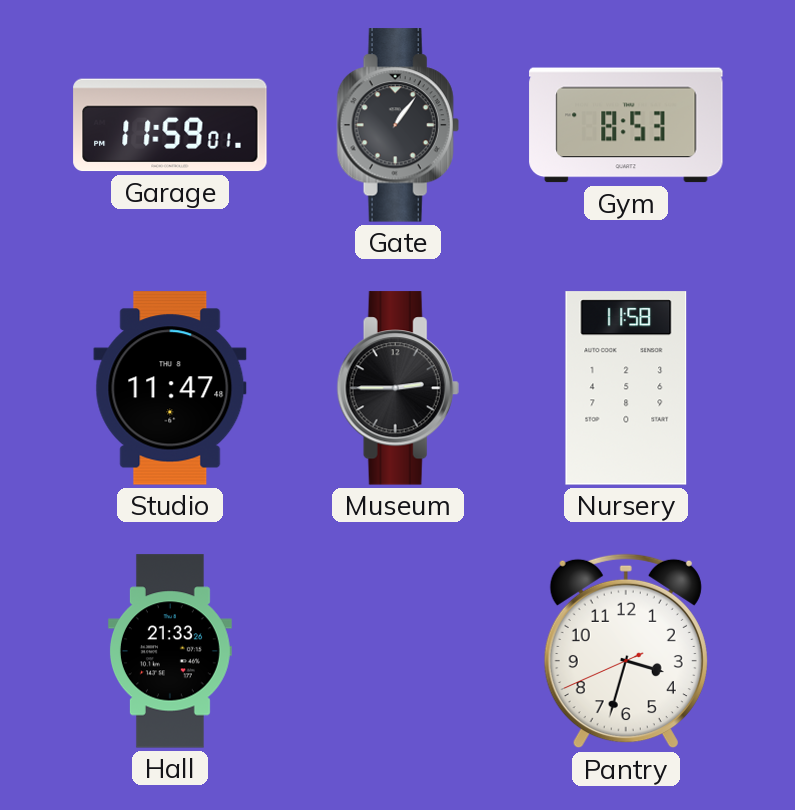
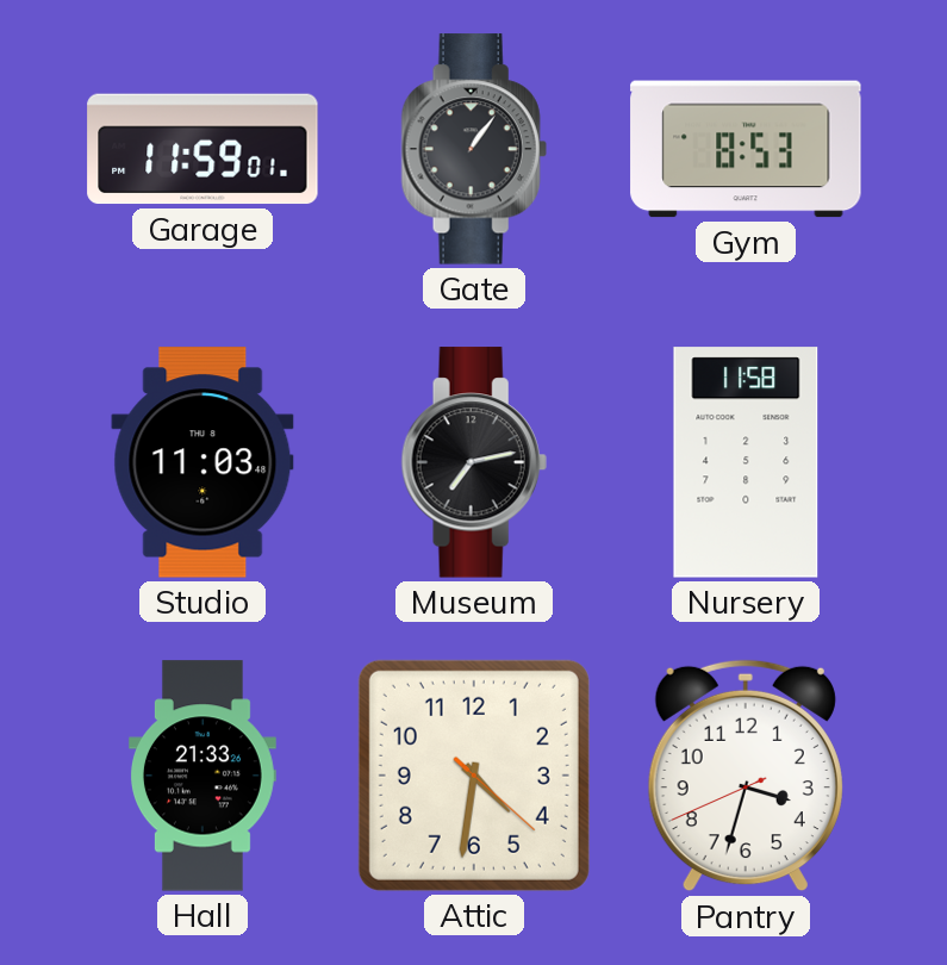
Studio: 11:47 -> 11:03
Museum: 2:45 -> 7:13
Attic: none -> 4:31
